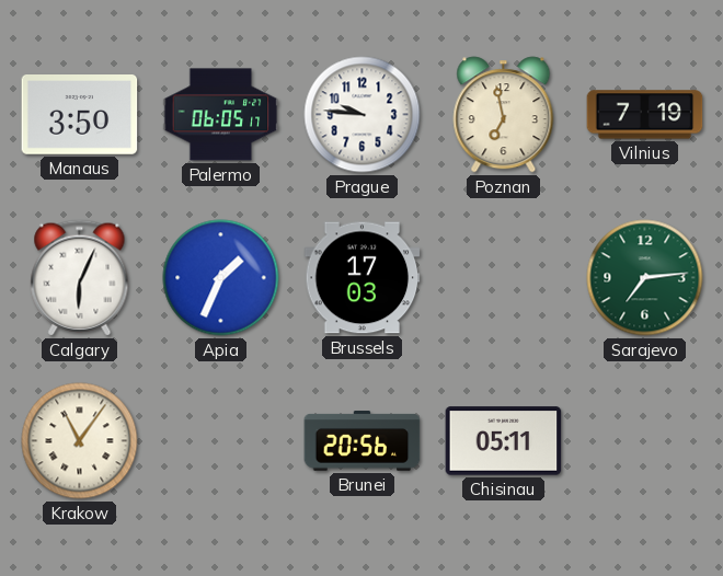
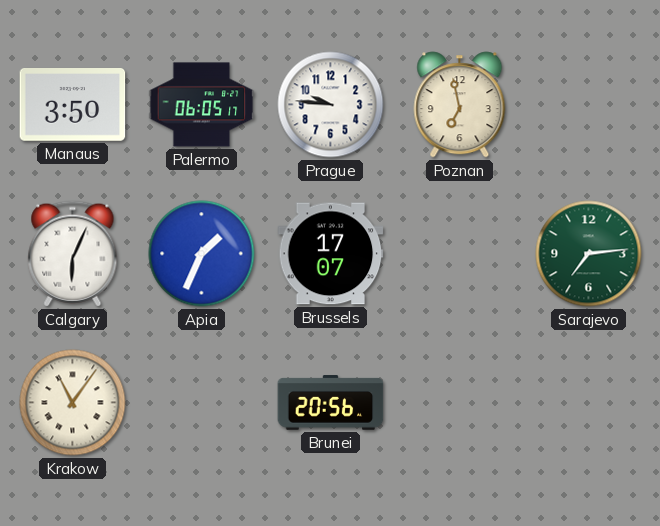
Vilnius: 7:19 -> none
Brussels: 17:03 -> 17:07
Chisinau: 05:11 -> none
